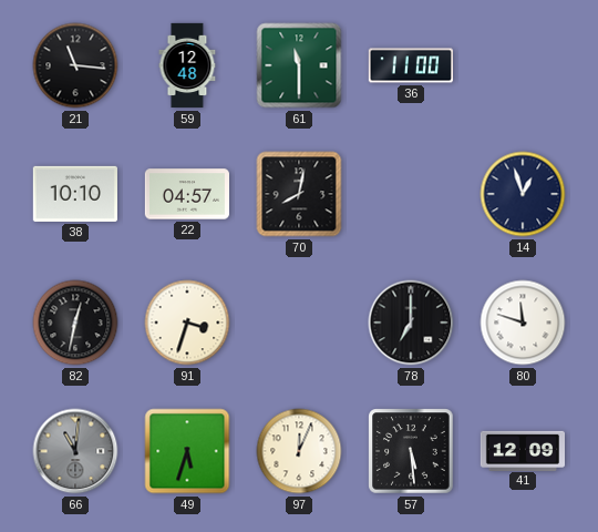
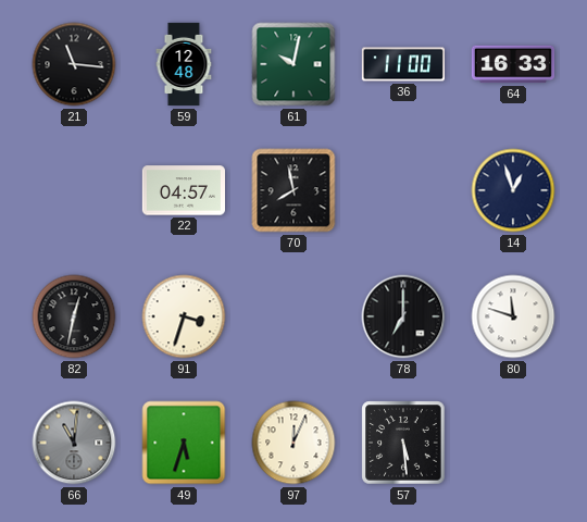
61: 11:30 -> 10:02
64: none -> 16:33
38: 10:10 -> none
70: 8:02 -> 7:58
41: 12:09 -> none
